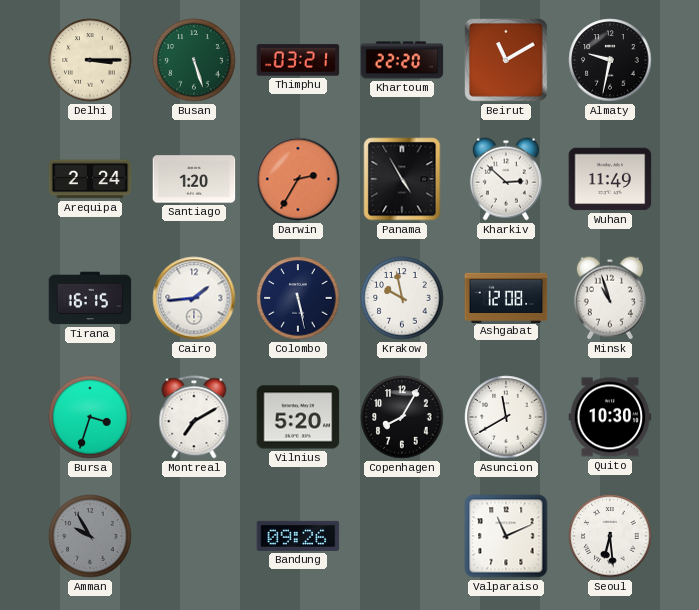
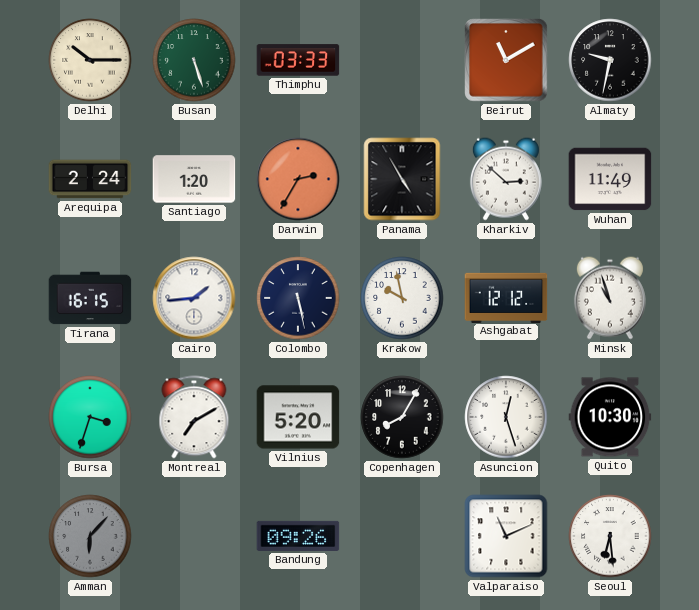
Delhi: 3:15 -> 10:15
Thimphu: 03:21 -> 03:33
Khartoum: 22:20 -> none
Ashgabat: 12:08 -> 12:12
Asuncion: 11:40 -> 12:27
Amman: 9:55 -> 6:07
